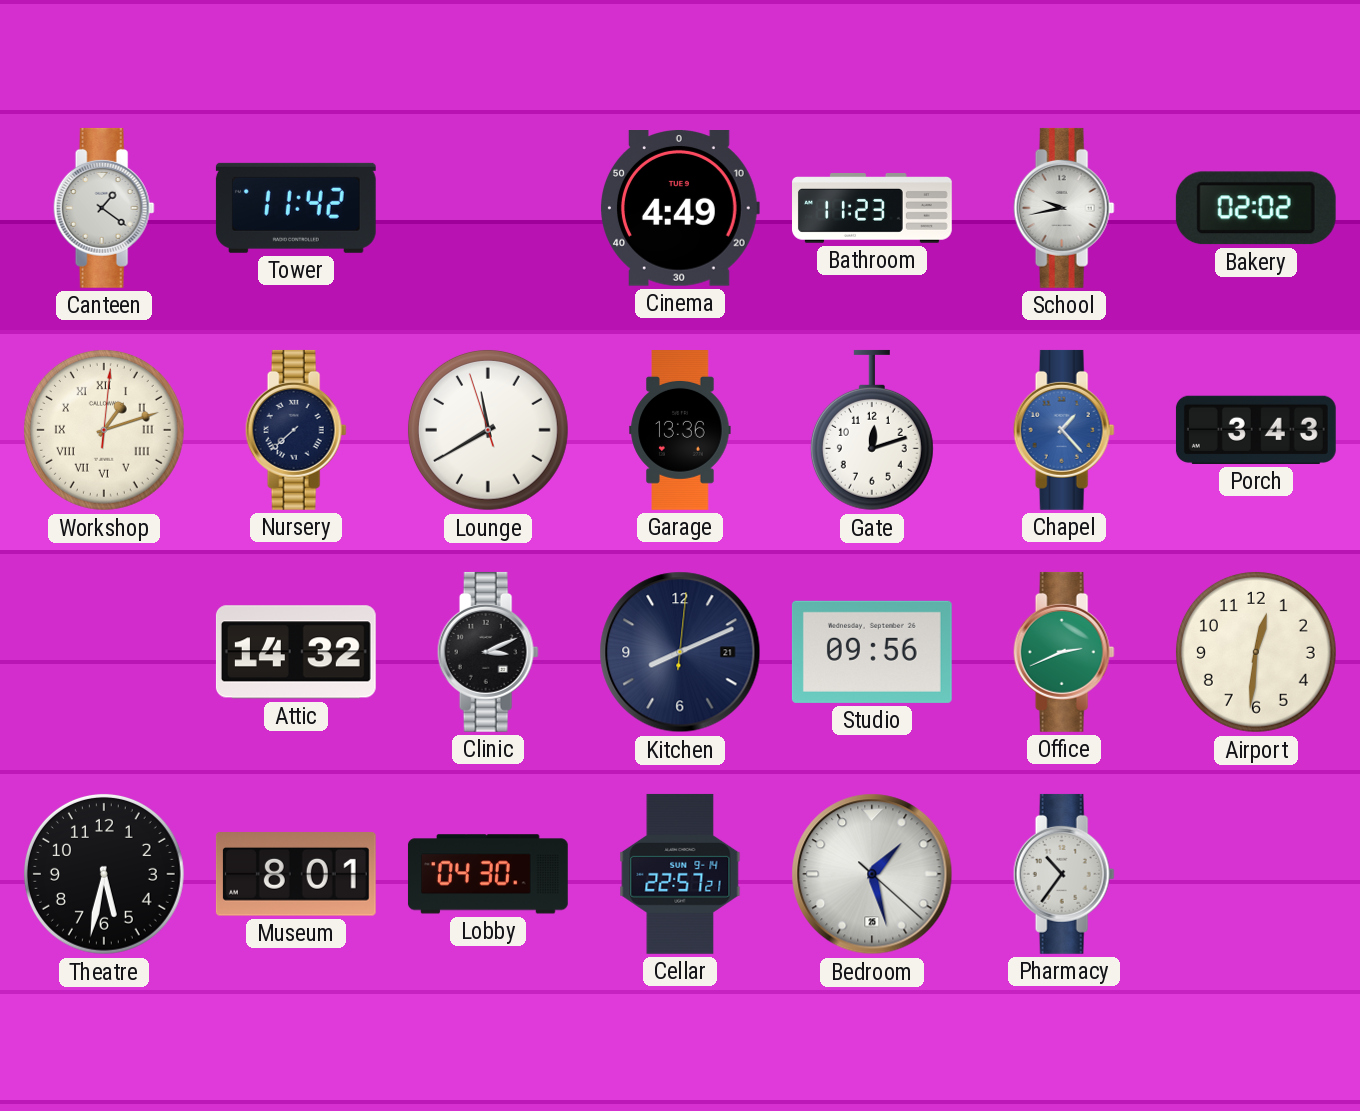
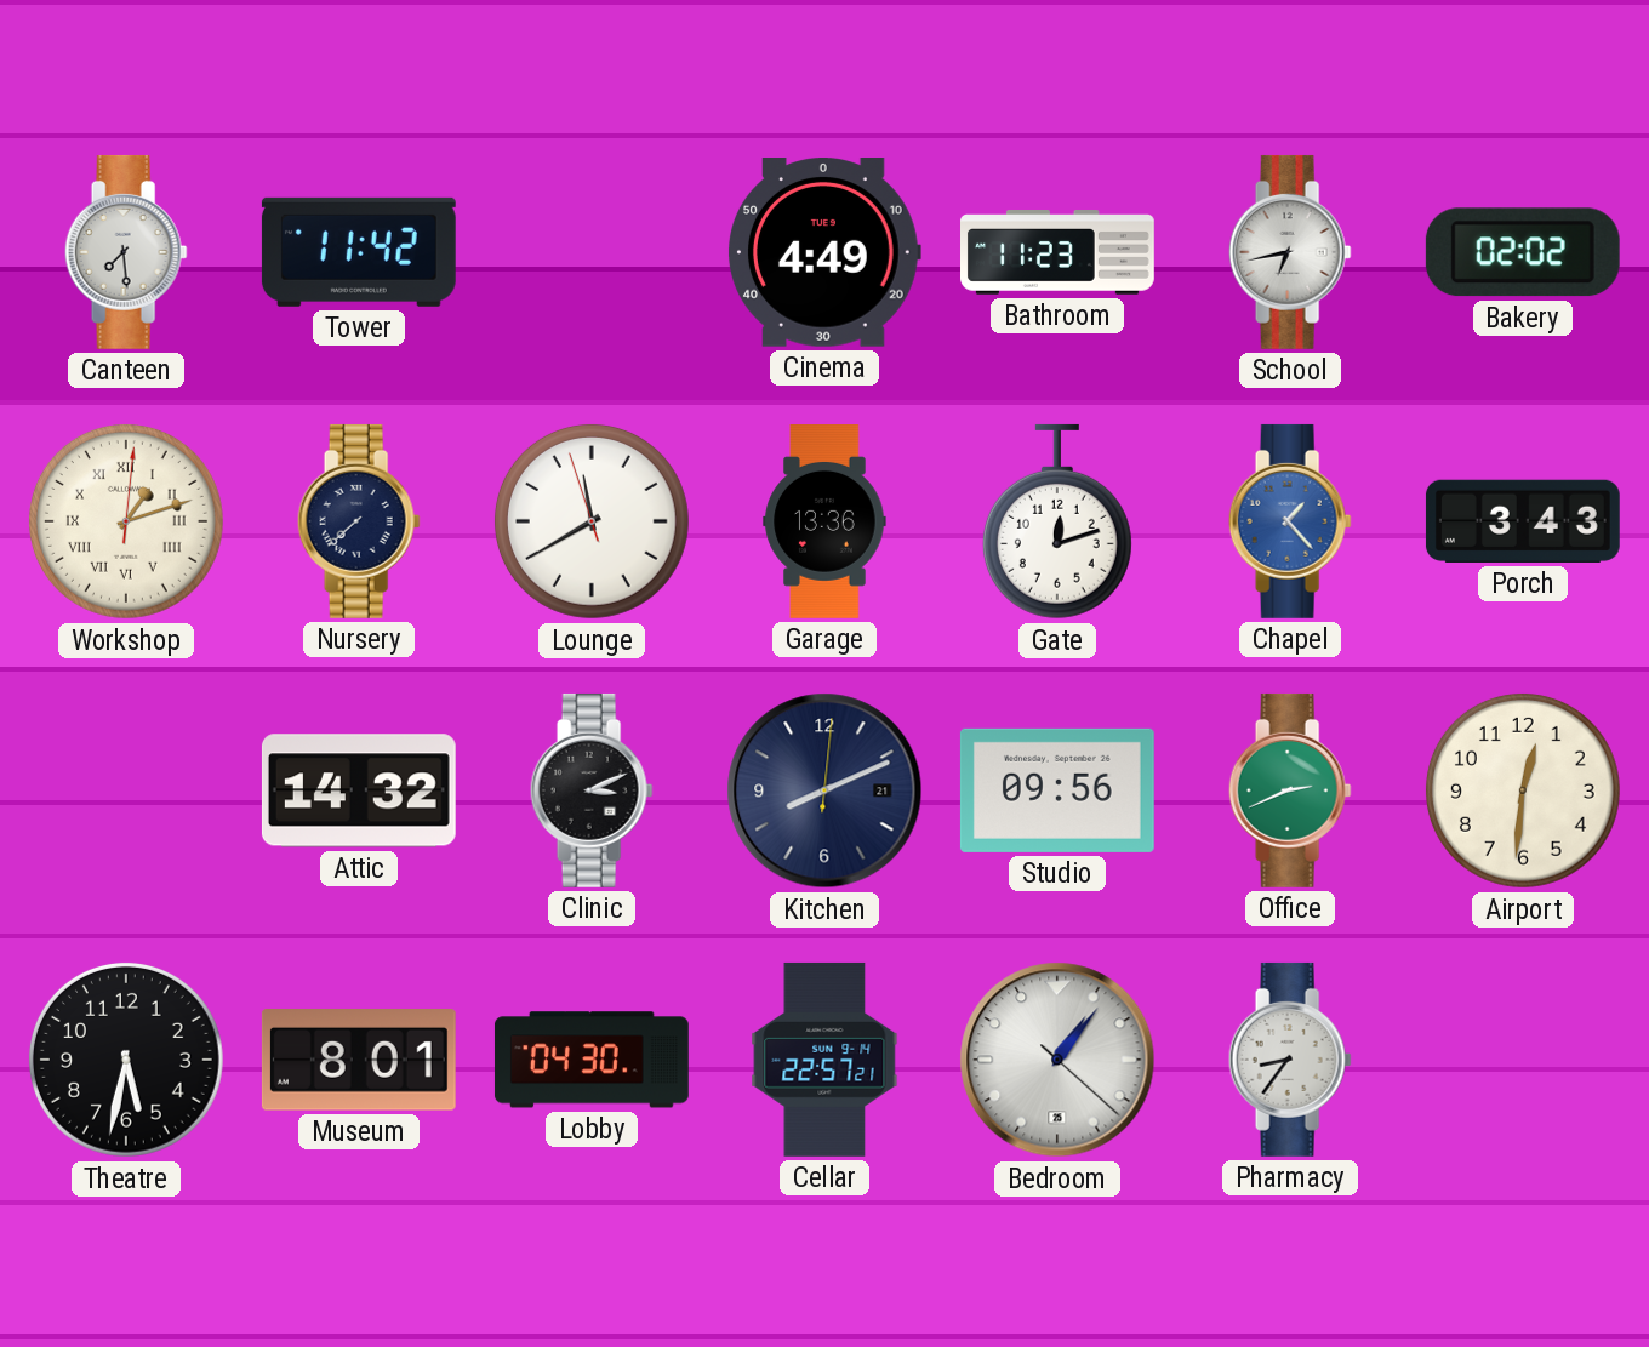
Canteen: 1:21 -> 7:29
School: 9:43 -> 6:43
Bedroom: 1:27 -> 1:06
Pharmacy: 10:36 -> 8:36
